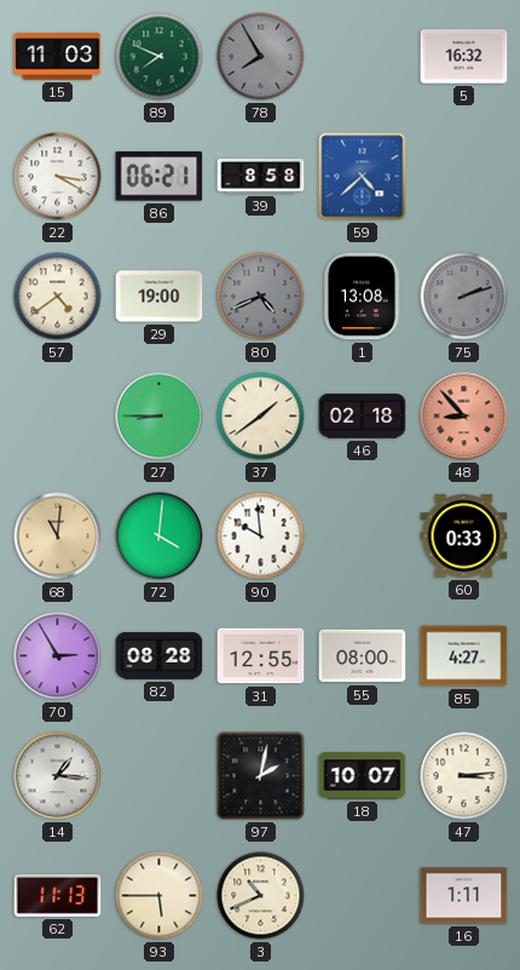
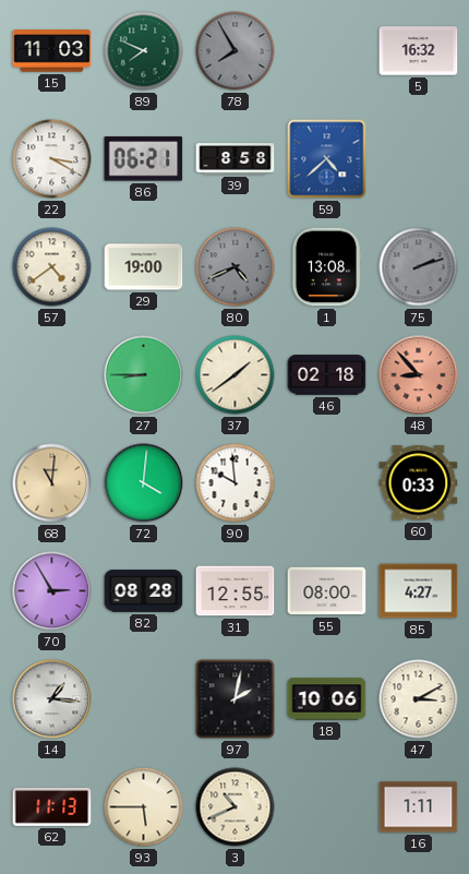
18: 10:07 -> 10:06
47: 3:14 -> 3:10
